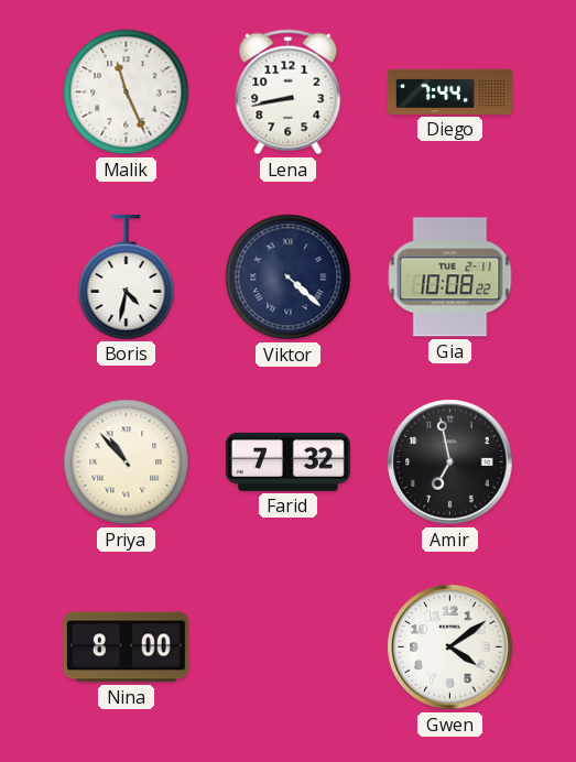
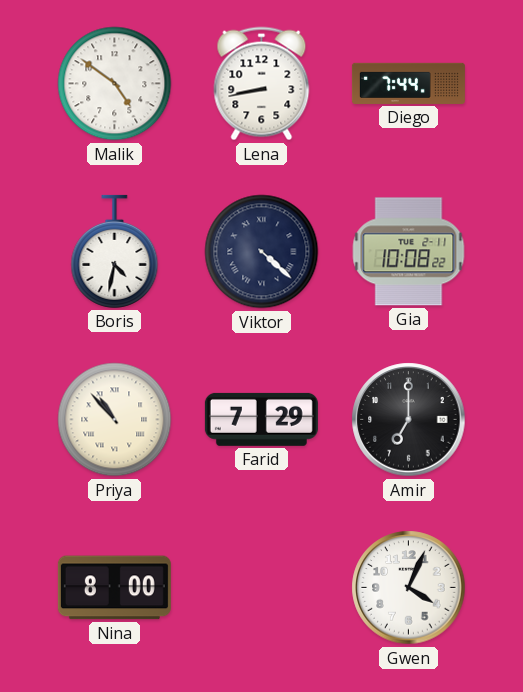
Malik: 11:26 -> 4:51
Farid: 7:32 -> 7:29
Amir: 6:58 -> 7:00
Gwen: 4:09 -> 4:04
